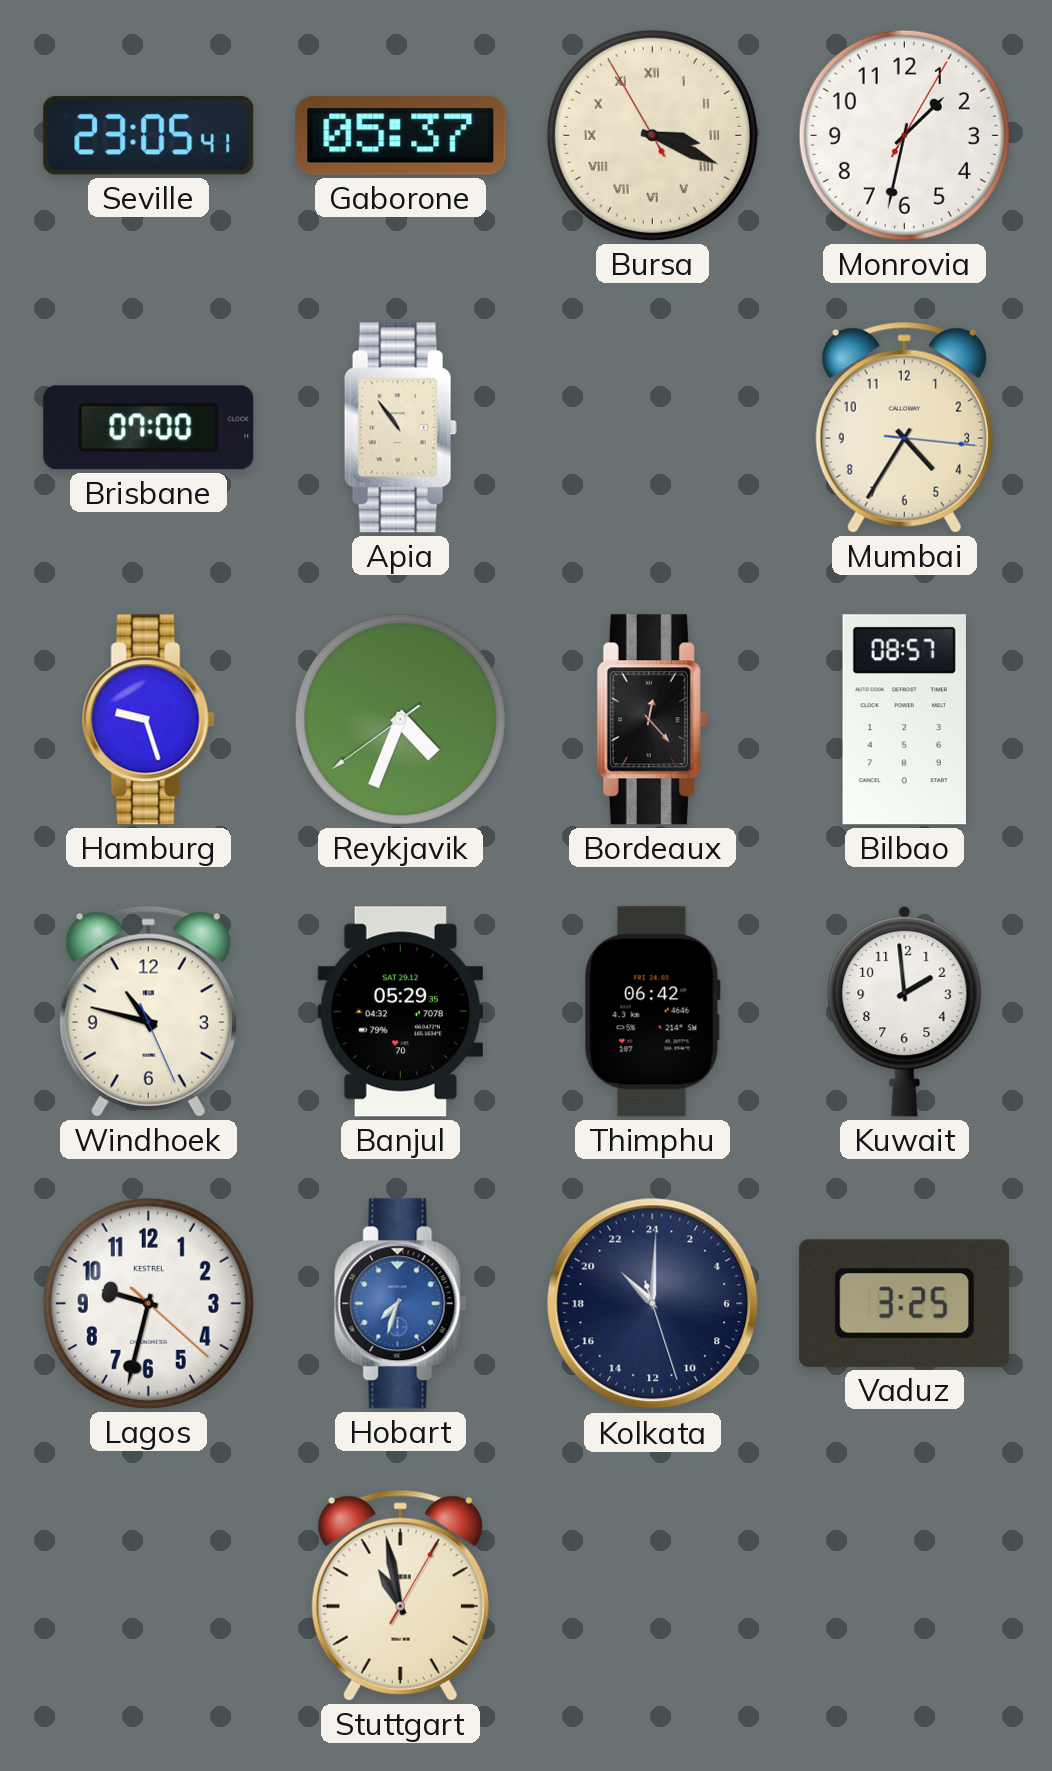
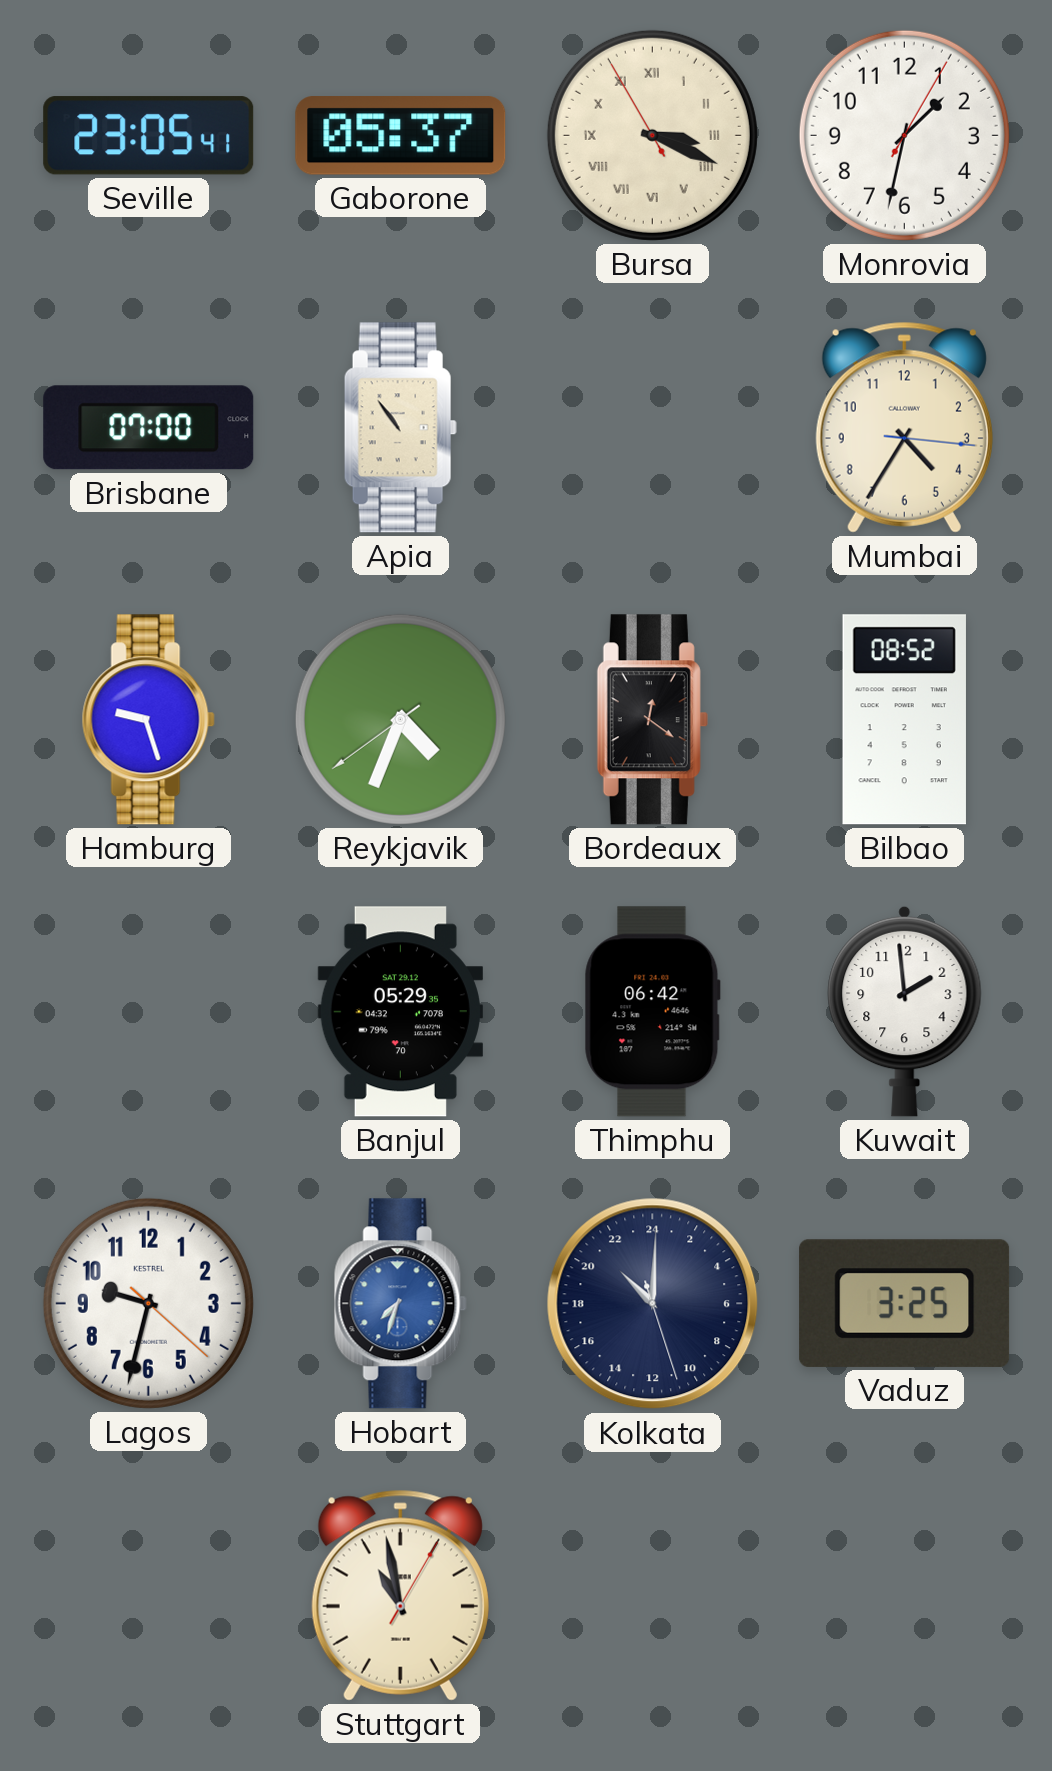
Bordeaux: 12:23 -> 12:21
Bilbao: 08:57 -> 08:52
Windhoek: 10:47 -> none
